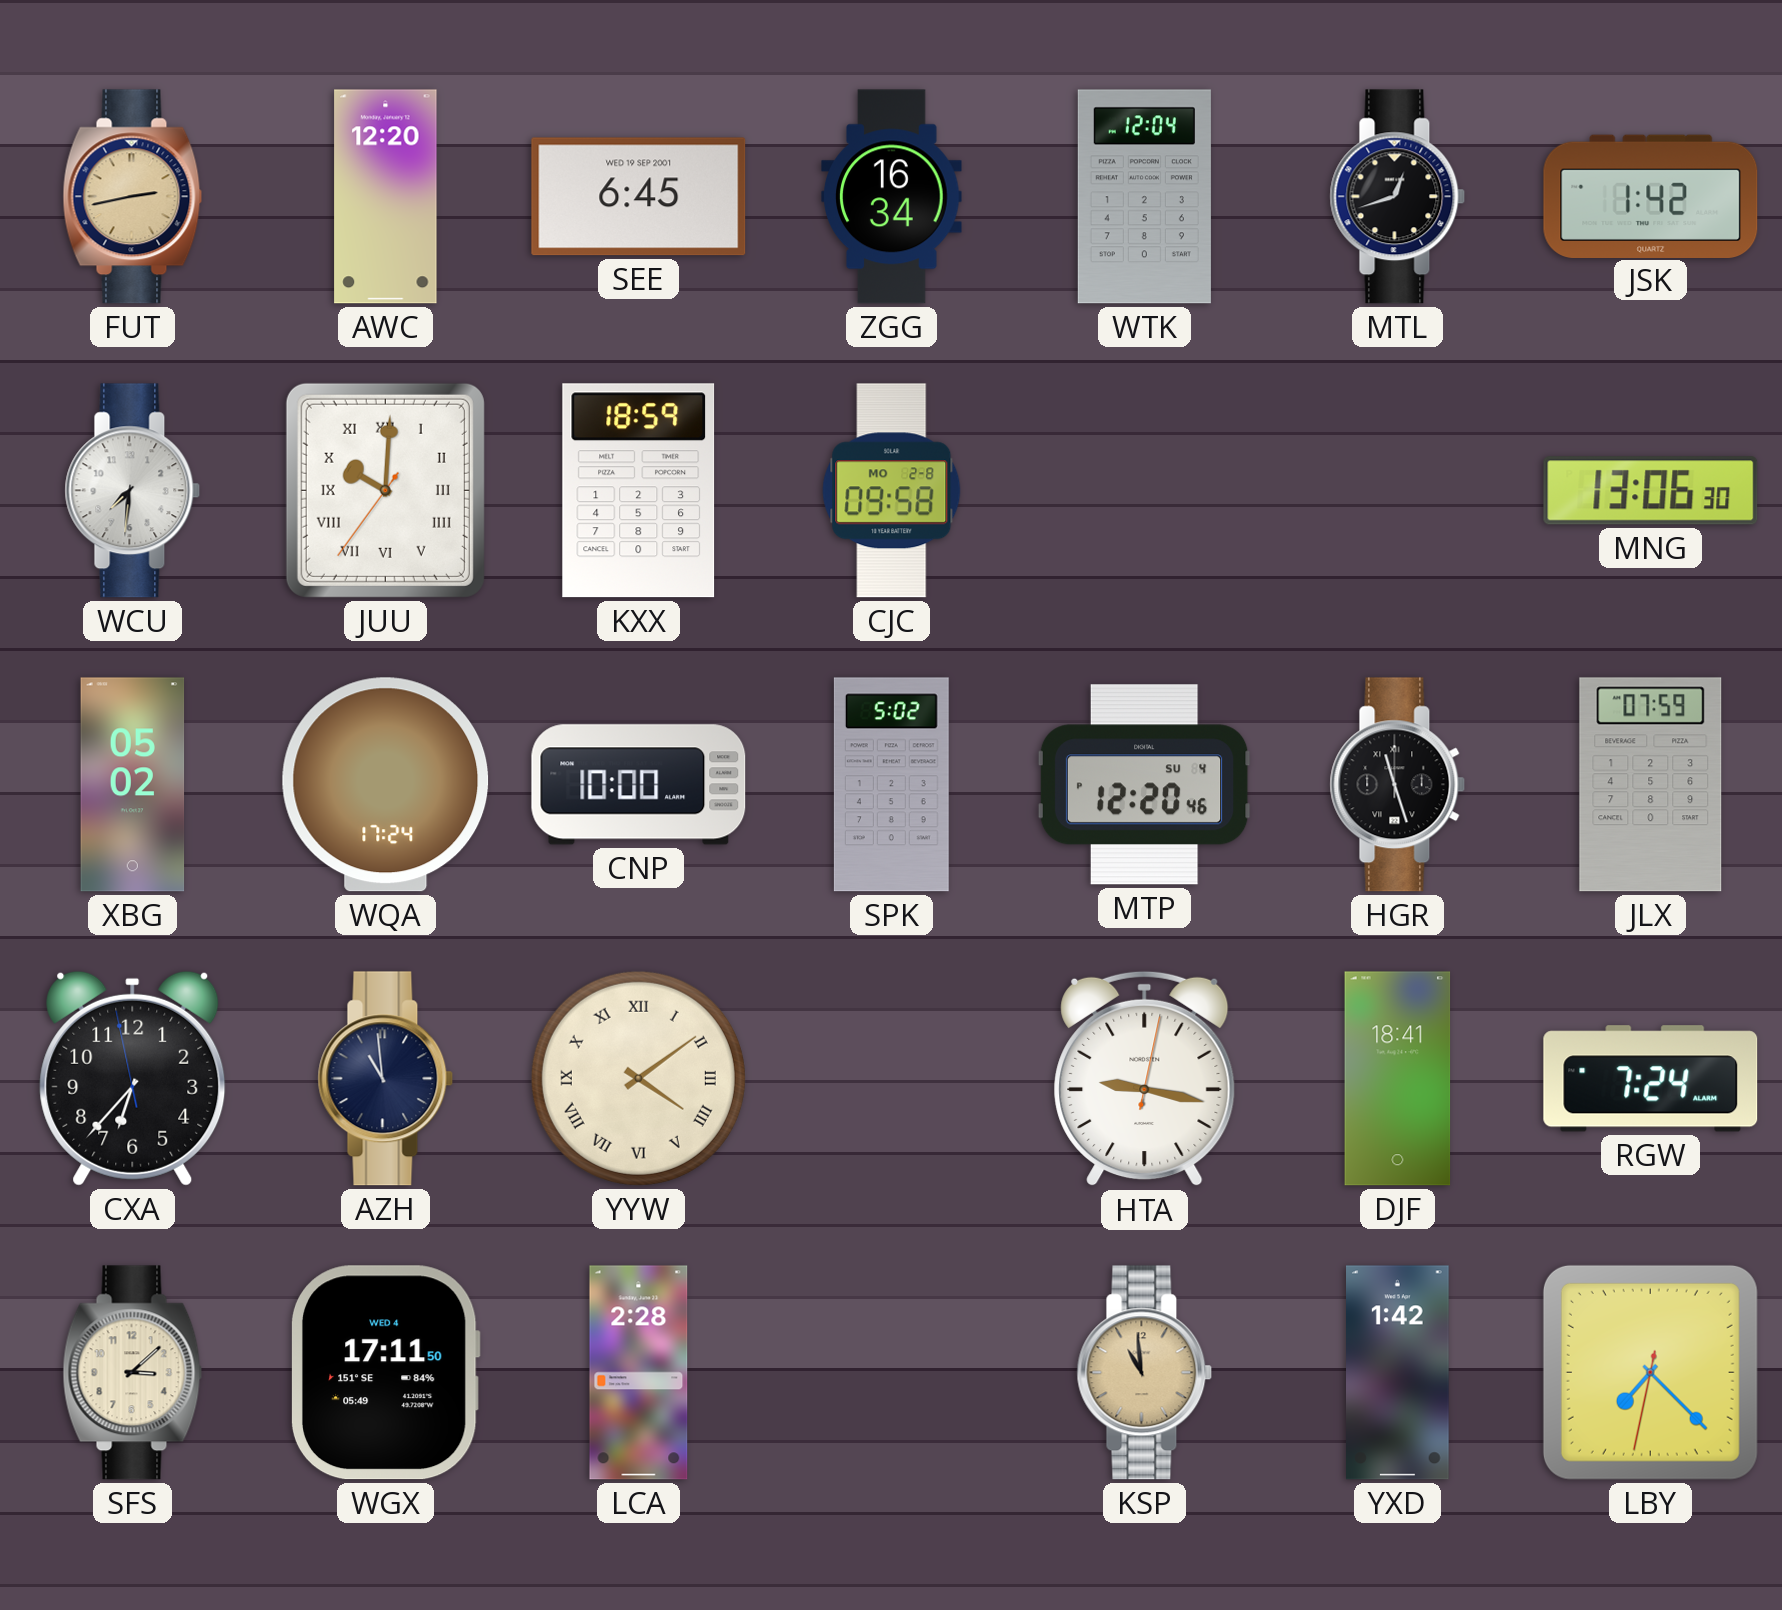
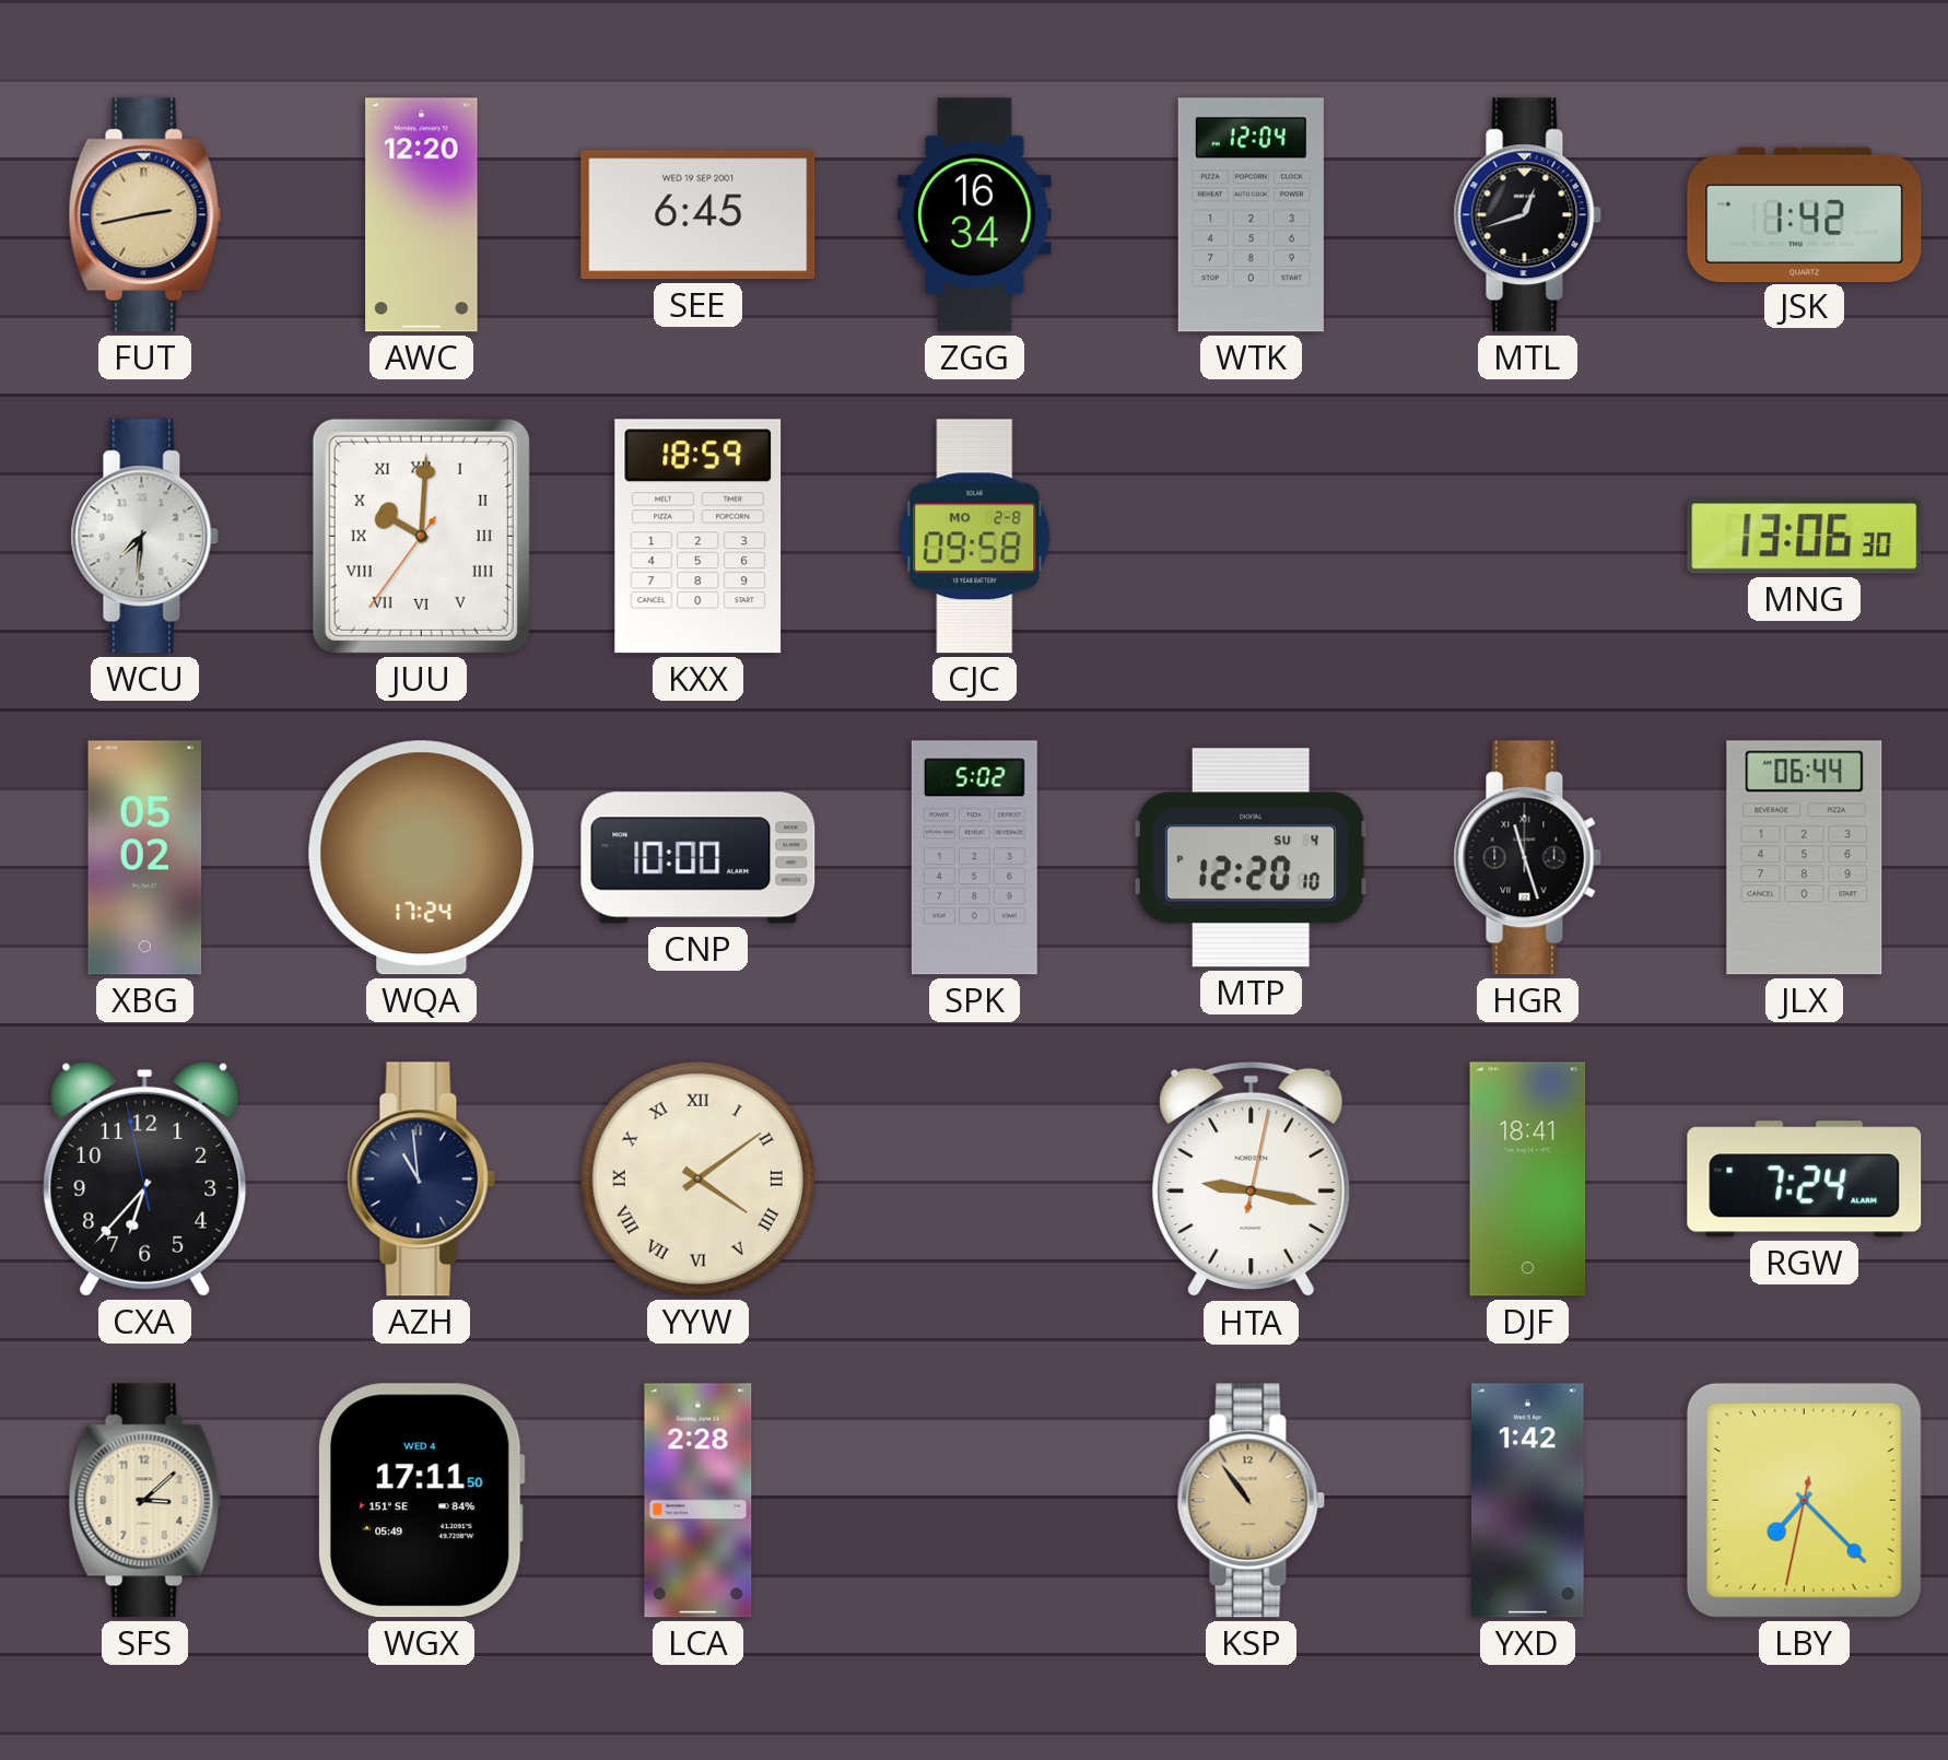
MTP: 12:20:46 PM -> 12:20:10 PM
JLX: 07:59 -> 06:44
KSP: 10:59 -> 10:54
